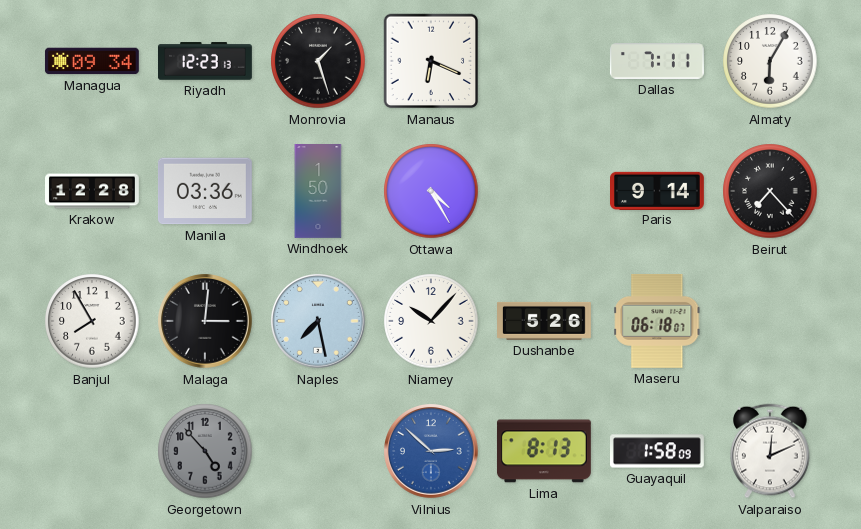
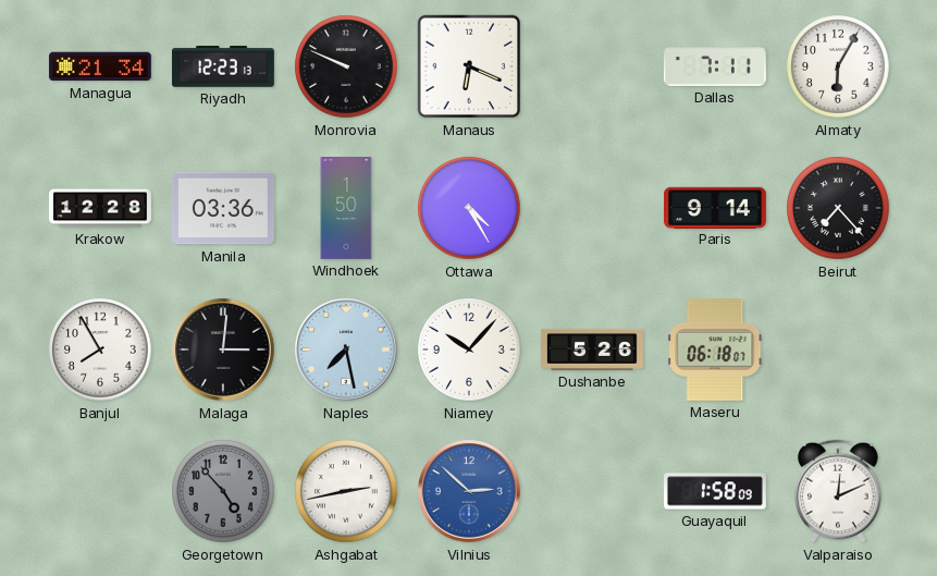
Managua: 09:34 -> 21:34
Monrovia: 1:27 -> 9:49
Ashgabat: none -> 2:43
Lima: 8:13 -> none
